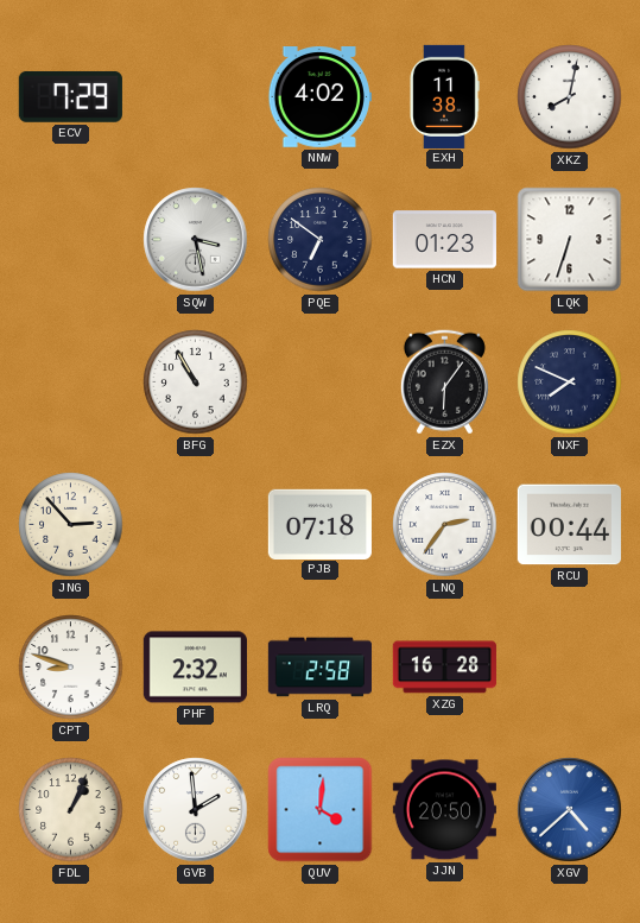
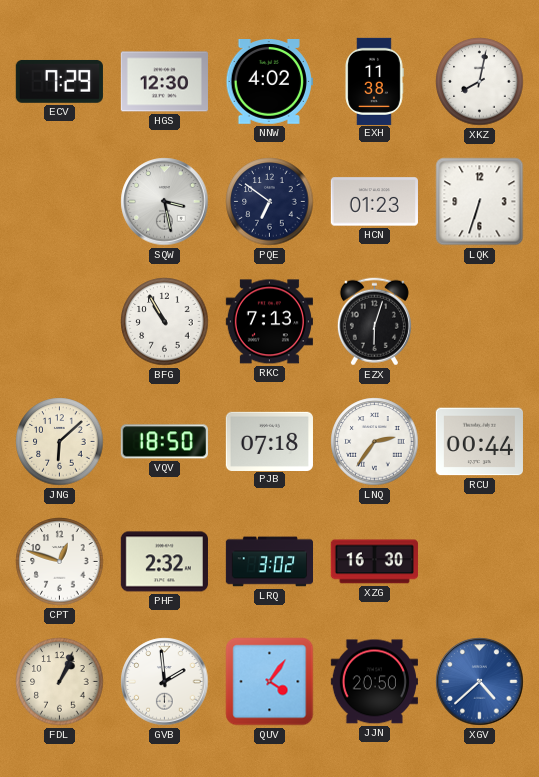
HGS: none -> 12:30
RKC: none -> 7:13
EZX: 6:06 -> 6:03
NXF: 7:49 -> none
JNG: 2:53 -> 6:08
VQV: none -> 18:50
CPT: 8:48 -> 12:48
LRQ: 2:58 -> 3:02
XZG: 16:28 -> 16:30
QUV: 4:01 -> 4:06
